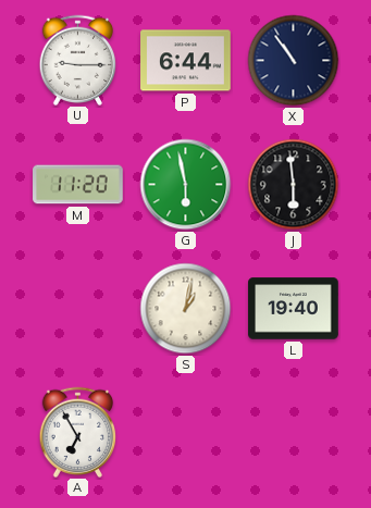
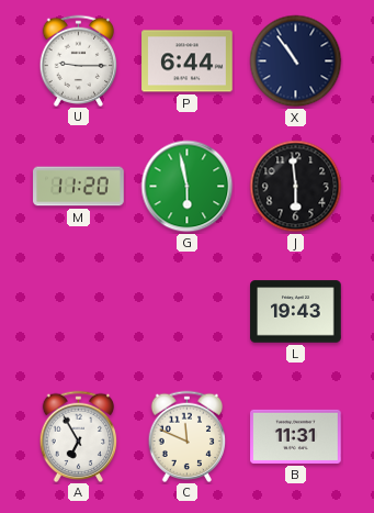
S: 1:02 -> none
L: 19:40 -> 19:43
C: none -> 11:49
B: none -> 11:31
